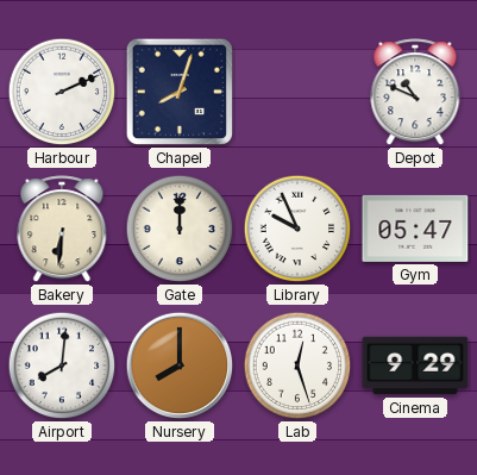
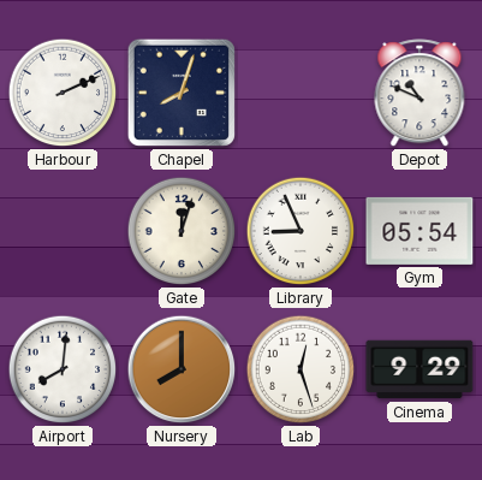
Bakery: 6:31 -> none
Gate: 12:00 -> 12:03
Library: 9:56 -> 8:56
Gym: 05:47 -> 05:54
